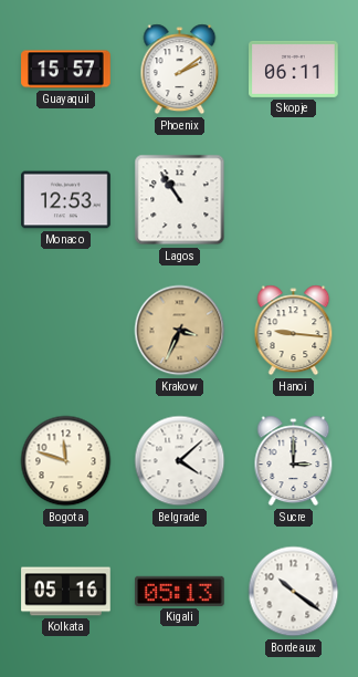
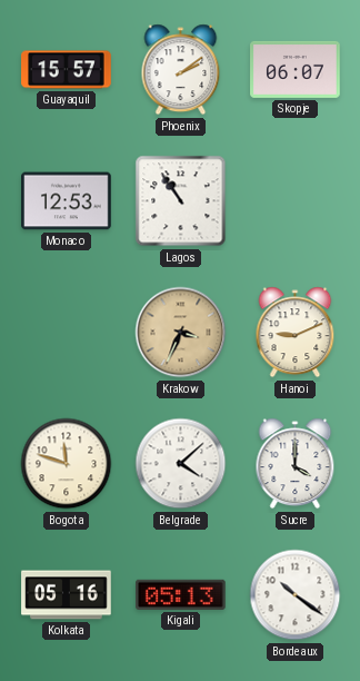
Skopje: 06:11 -> 06:07
Hanoi: 9:16 -> 9:11
Sucre: 3:00 -> 4:00
